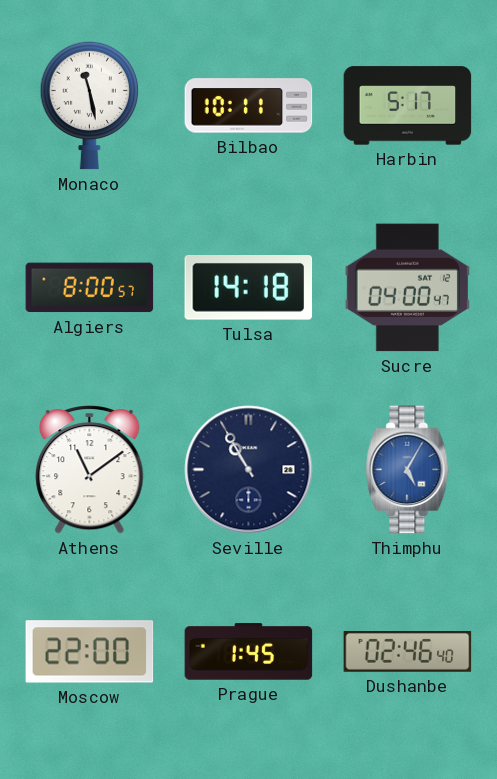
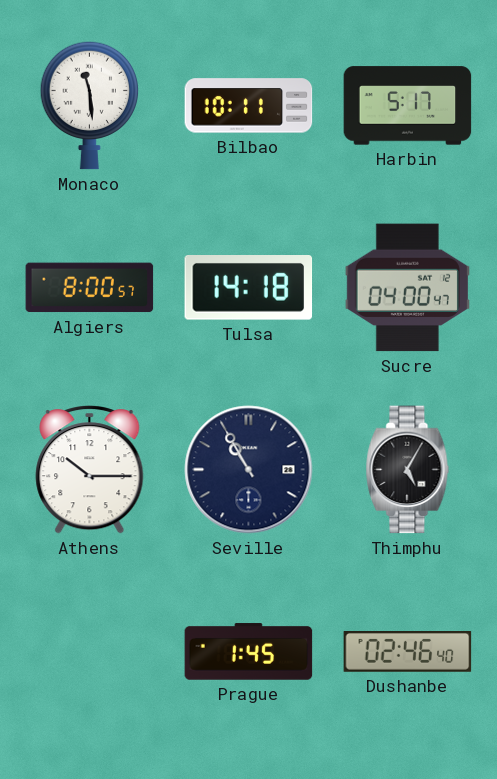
Monaco: 11:28 -> 11:29
Athens: 11:09 -> 10:15
Thimphu dial: blue -> black
Moscow: 22:00 -> none
